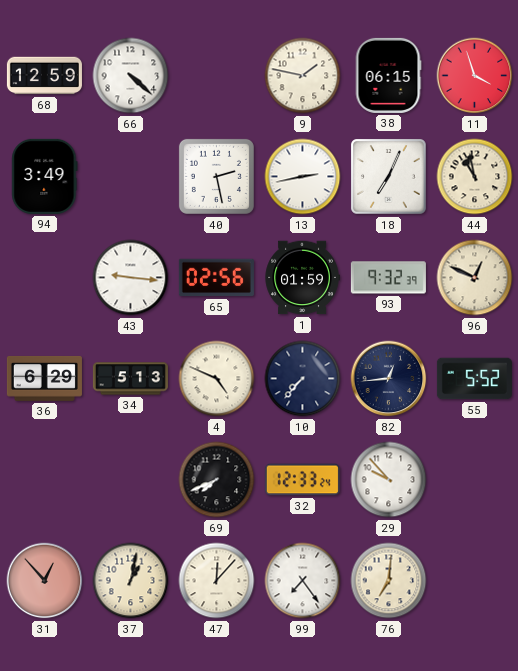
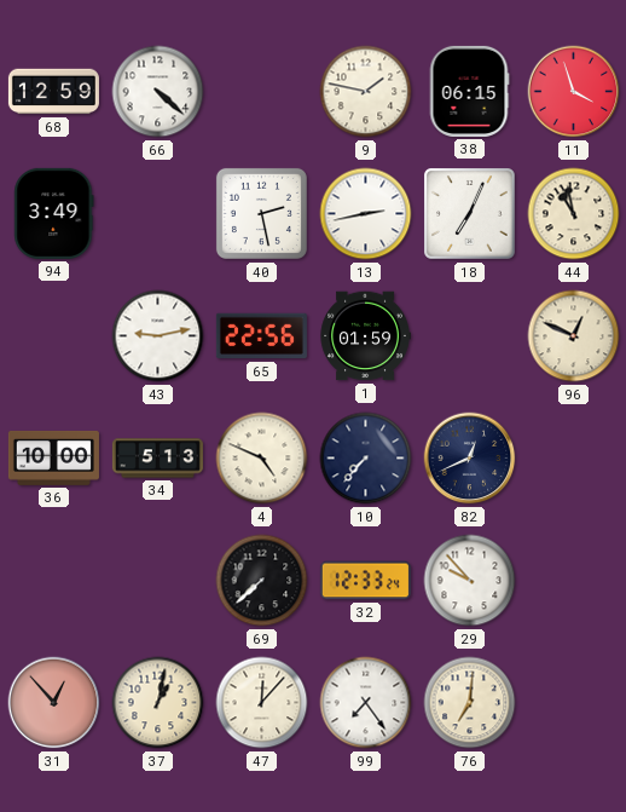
43: 9:16 -> 9:13
65: 02:56 -> 22:56
93: 9:32 -> none
36: 6:29 -> 10:00
82: 12:44 -> 12:41
55: 5:52 -> none
69: 7:41 -> 7:38
